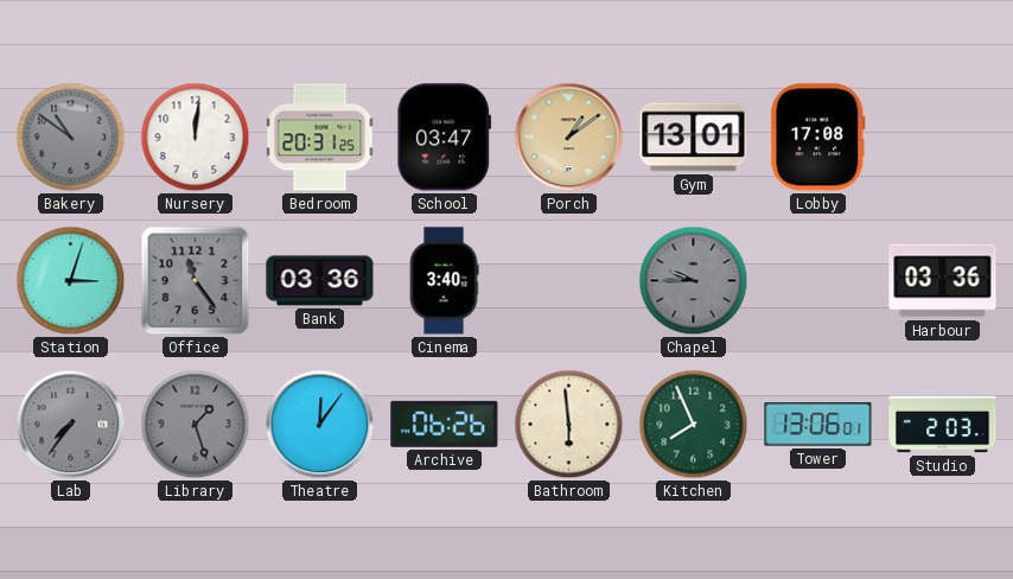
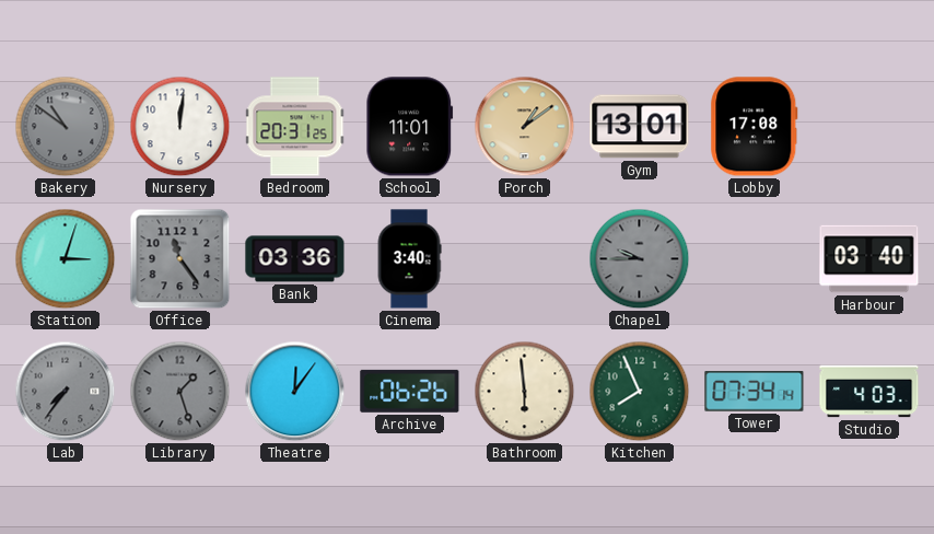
School: 03:47 -> 11:01
Harbour: 03:36 -> 03:40
Tower: 13:06 -> 07:34
Studio: 2:03 -> 4:03
